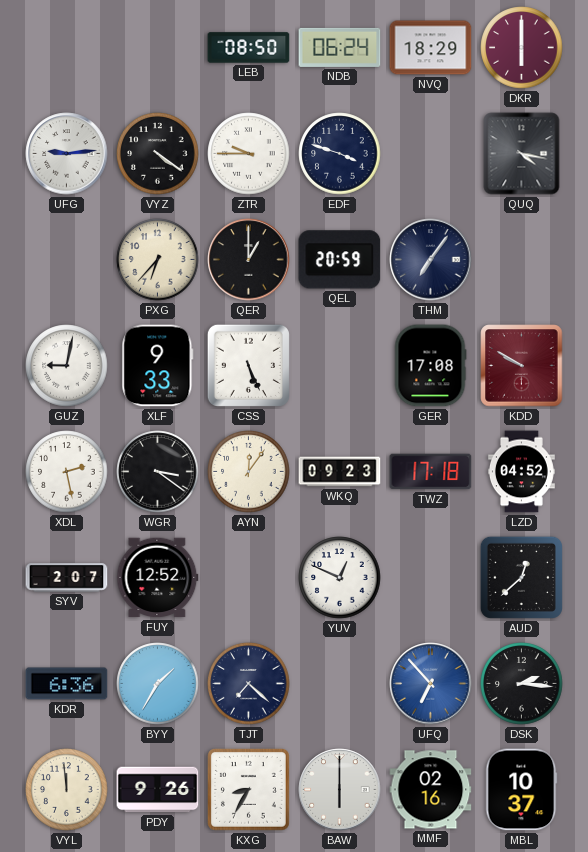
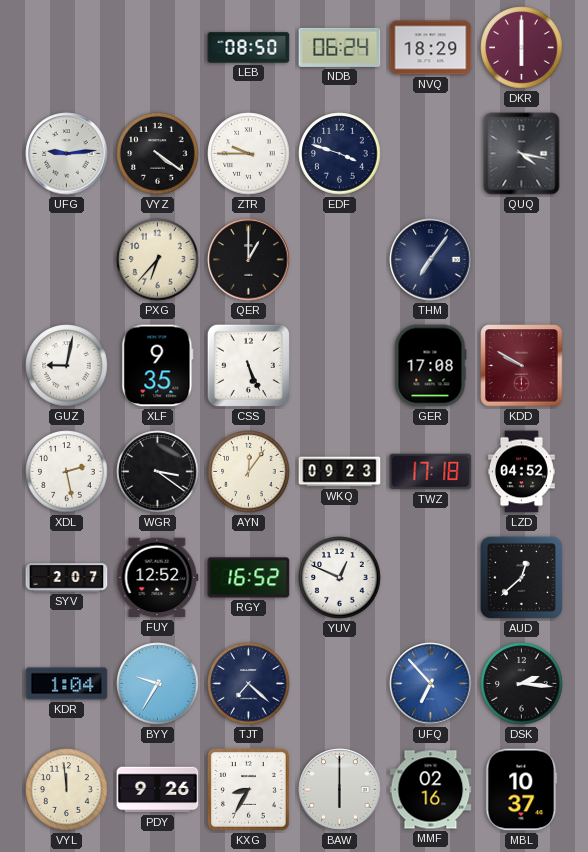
QEL: 20:59 -> none
XLF: 9:33 -> 9:35
RGY: none -> 16:52
KDR: 6:36 -> 1:04
BYY: 1:35 -> 9:35
